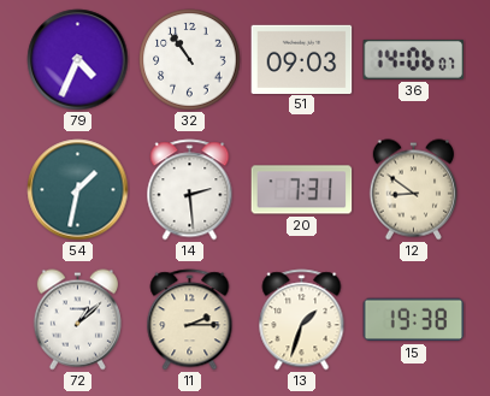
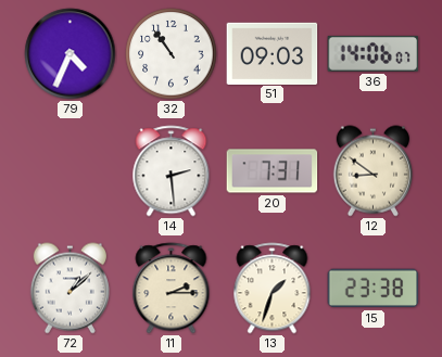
54: 1:32 -> none
15: 19:38 -> 23:38
